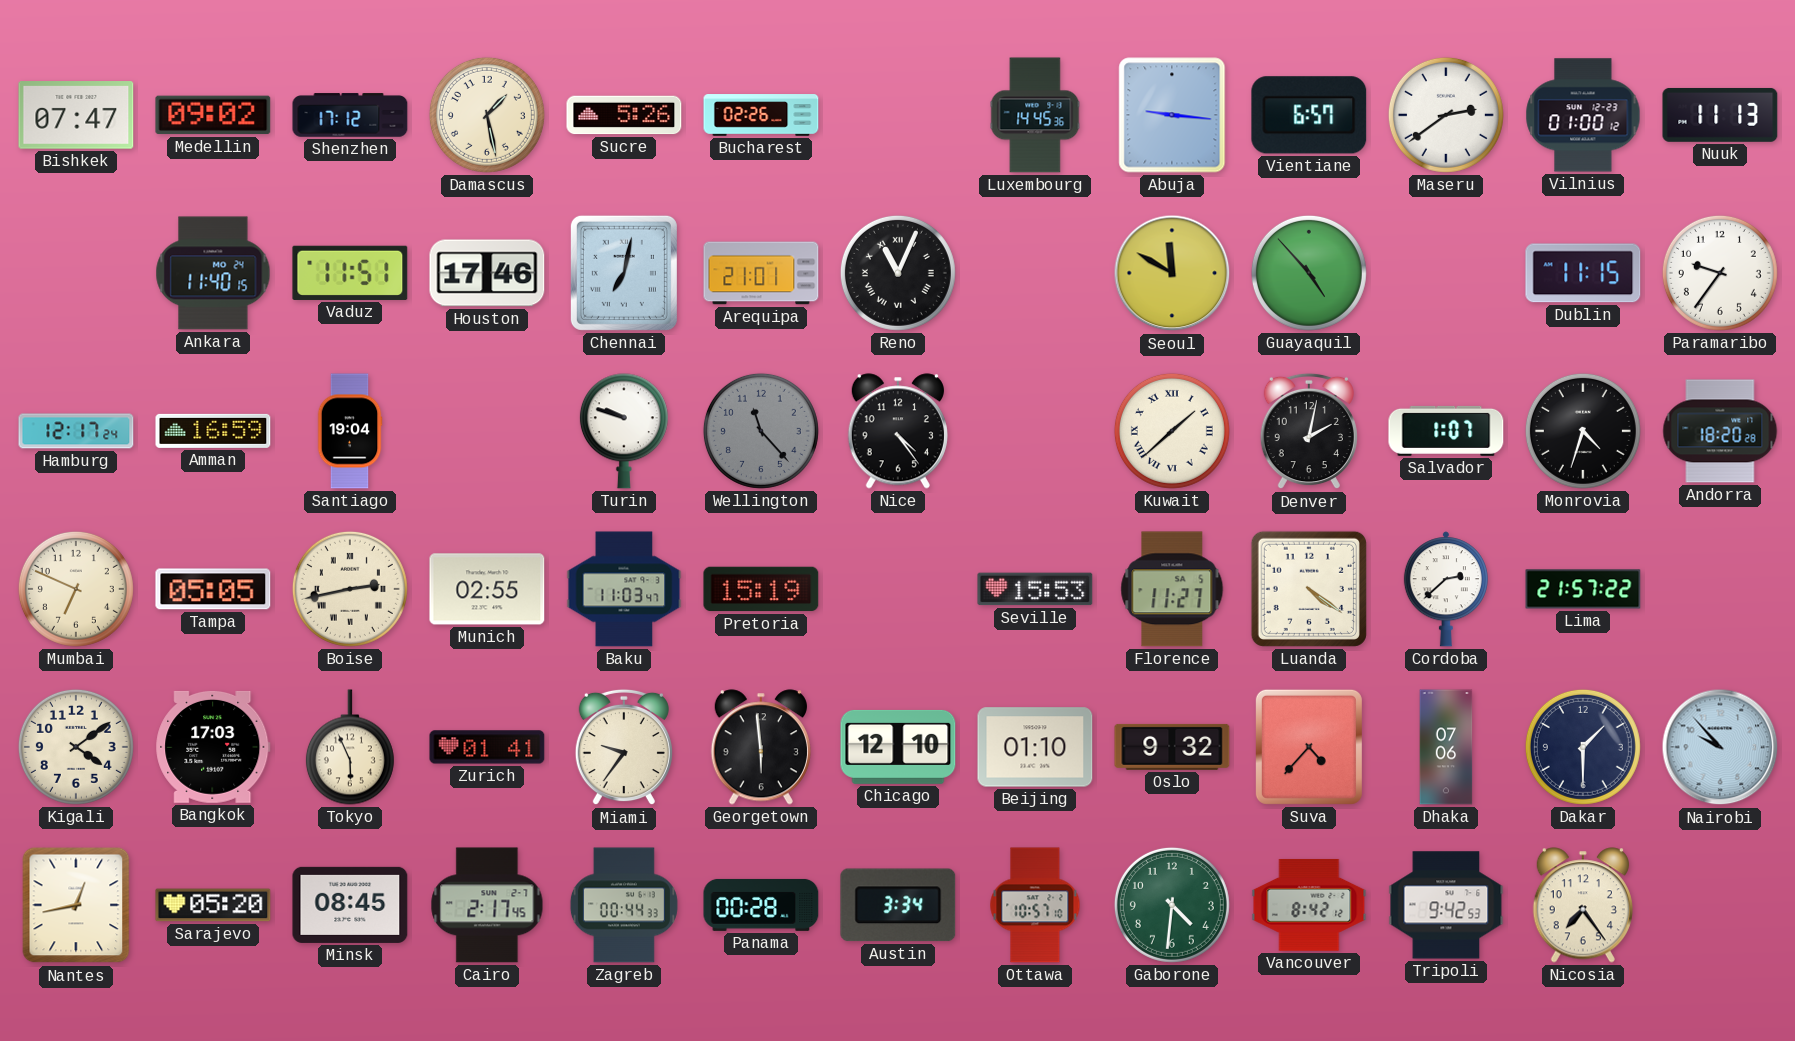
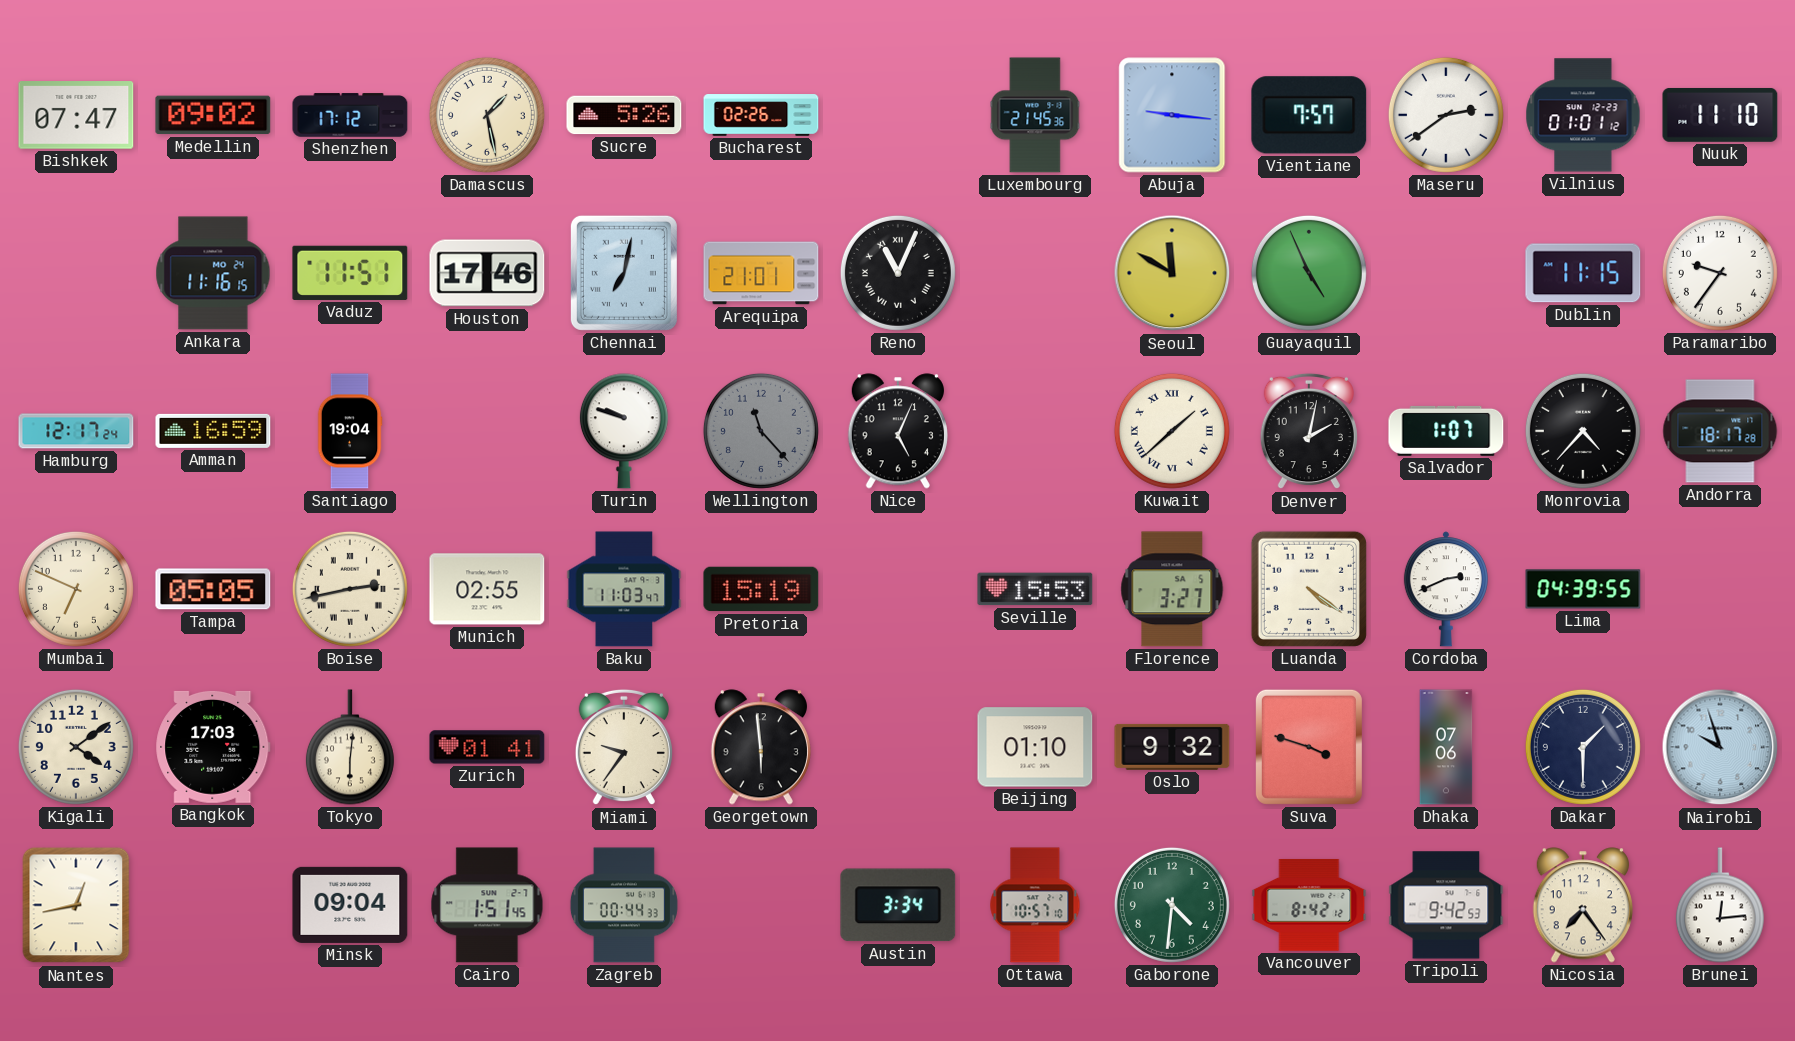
Luxembourg: 14:45 -> 21:45
Vientiane: 6:57 -> 7:57
Vilnius: 01:00 -> 01:01
Nuuk: 11:13 -> 11:10
Ankara: 11:40 -> 11:16
Guayaquil: 4:53 -> 4:56
Nice: 4:24 -> 5:04
Monrovia: 4:33 -> 4:37
Andorra: 18:20 -> 18:17
Florence: 11:27 -> 3:27
Cordoba: 2:38 -> 2:41
Lima: 21:57 -> 04:39
Tokyo: 5:56 -> 6:01
Chicago: 12:10 -> none
Suva: 4:37 -> 3:48
Nairobi: 9:53 -> 9:57
Sarajevo: 05:20 -> none
Minsk: 08:45 -> 09:04
Cairo: 2:17 -> 1:51
Panama: 00:28 -> none
Brunei: none -> 12:14
